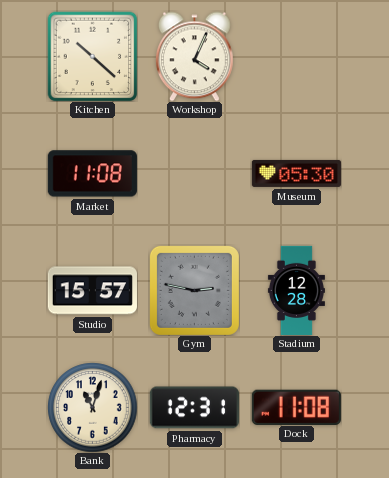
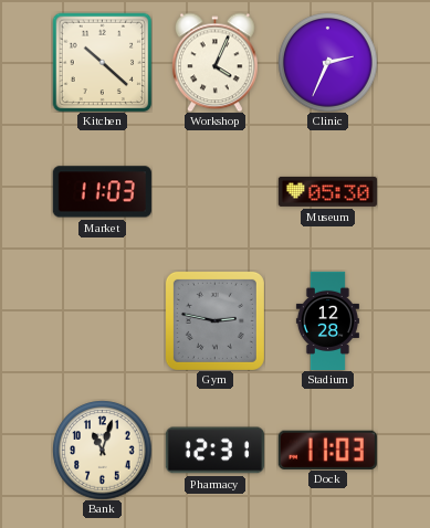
Clinic: none -> 2:34
Market: 11:08 -> 11:03
Studio: 15:57 -> none
Dock: 11:08 -> 11:03
